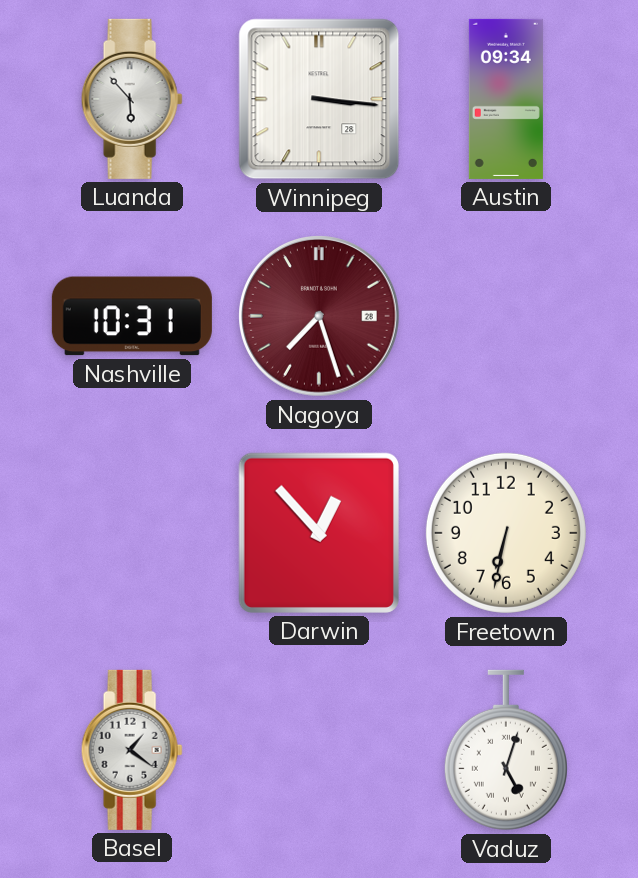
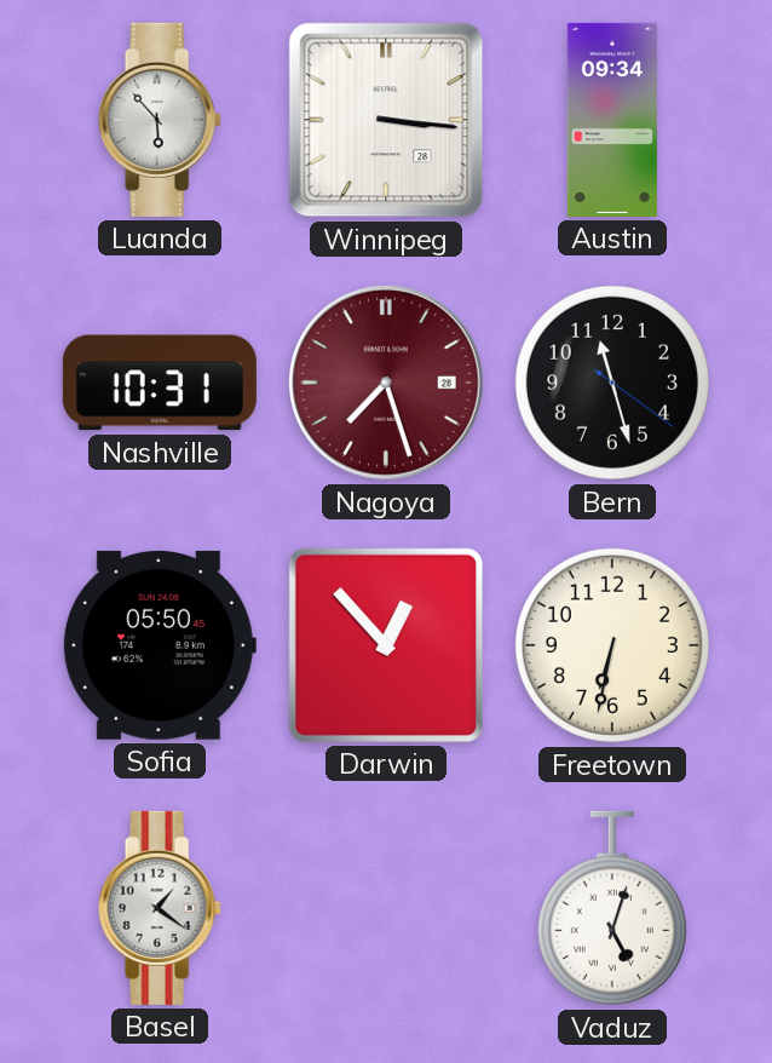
Bern: none -> 11:27
Sofia: none -> 05:50
